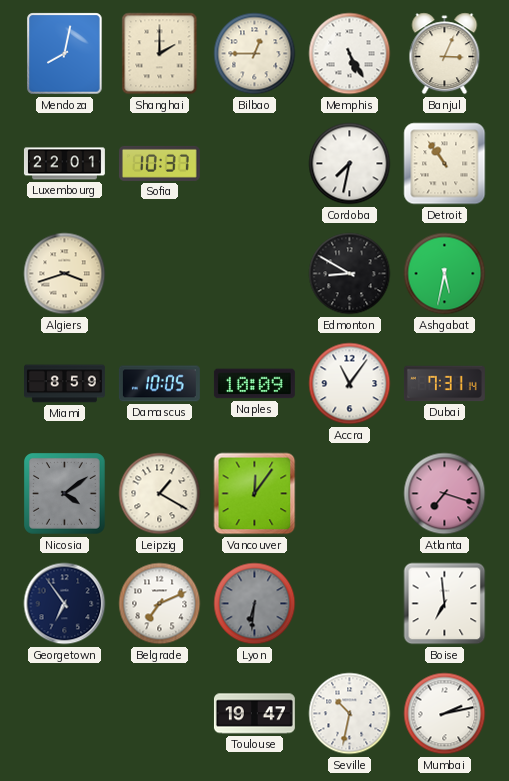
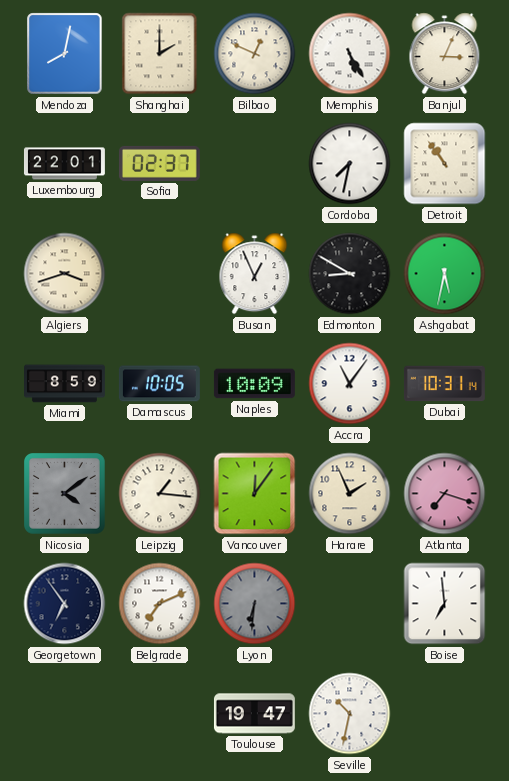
Bilbao: 12:45 -> 12:49
Sofia: 10:37 -> 02:37
Busan: none -> 12:56
Dubai: 7:31 -> 10:31
Leipzig: 1:20 -> 1:16
Harare: none -> 1:56
Mumbai: 2:13 -> none
